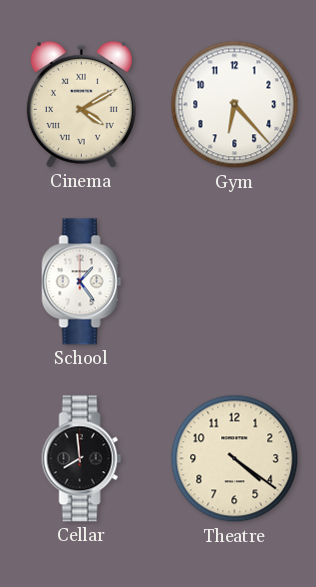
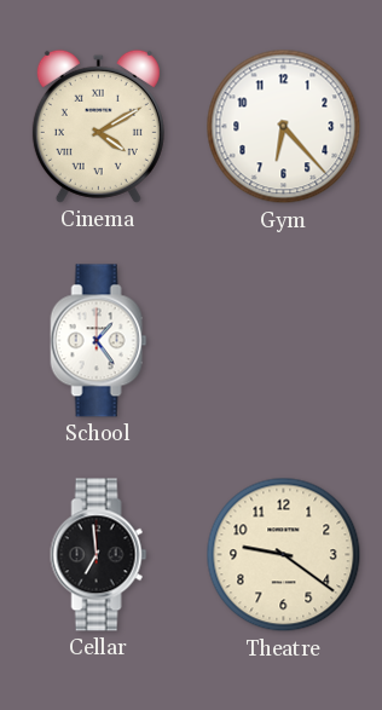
Cellar: 7:59 -> 6:59
Theatre: 4:21 -> 9:21
